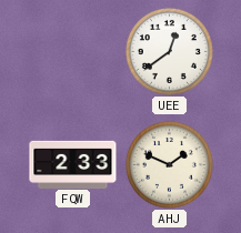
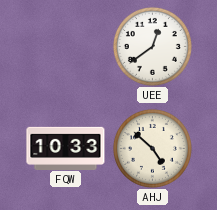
FQW: 2:33 -> 10:33
AHJ: 1:49 -> 4:52
